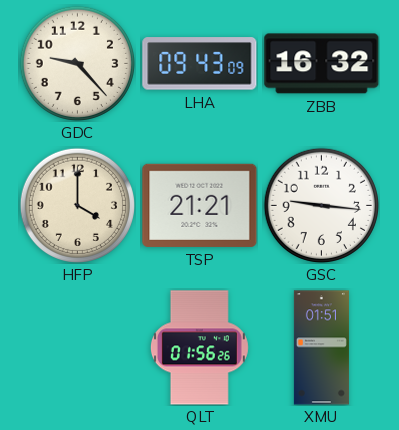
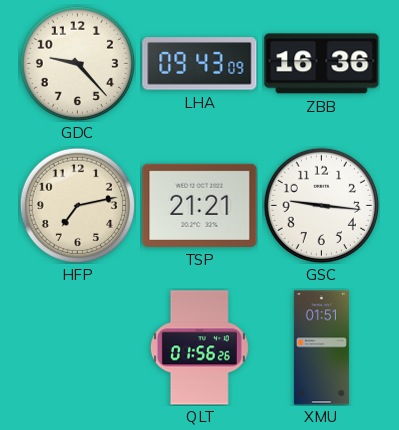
ZBB: 16:32 -> 16:36
HFP: 4:00 -> 7:13
